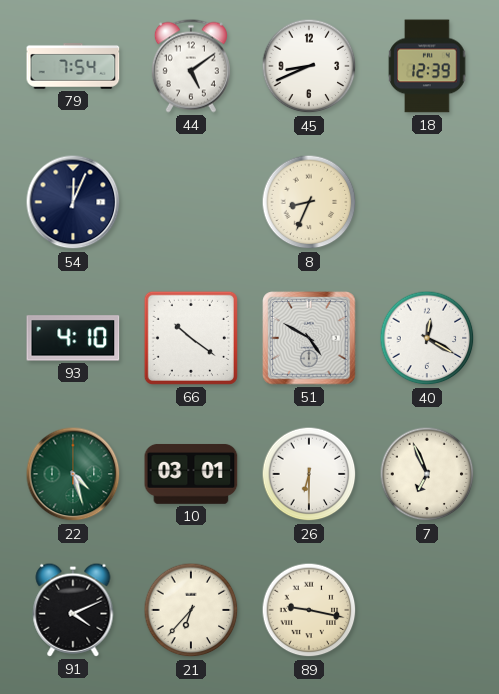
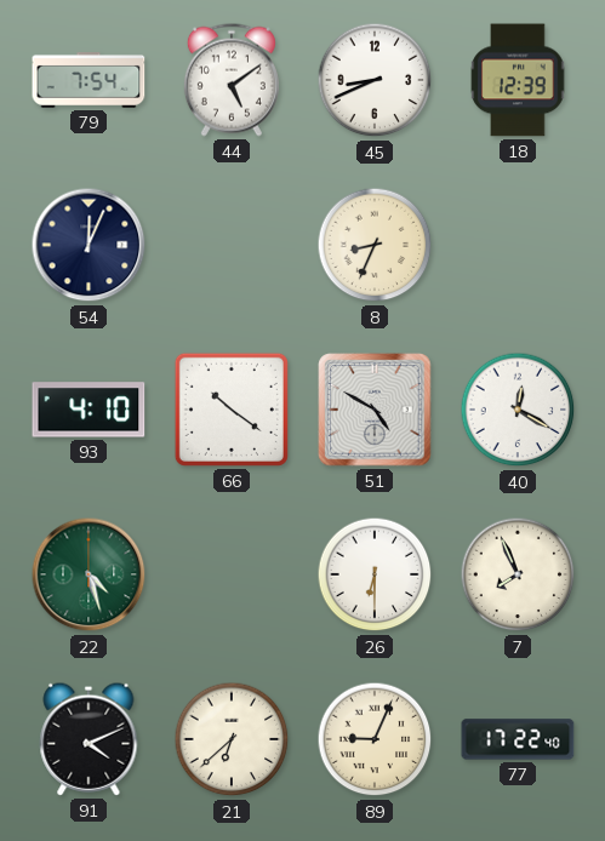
10: 03:01 -> none
7: 6:56 -> 7:56
21: 6:37 -> 6:38
89: 9:17 -> 9:04
77: none -> 17:22
